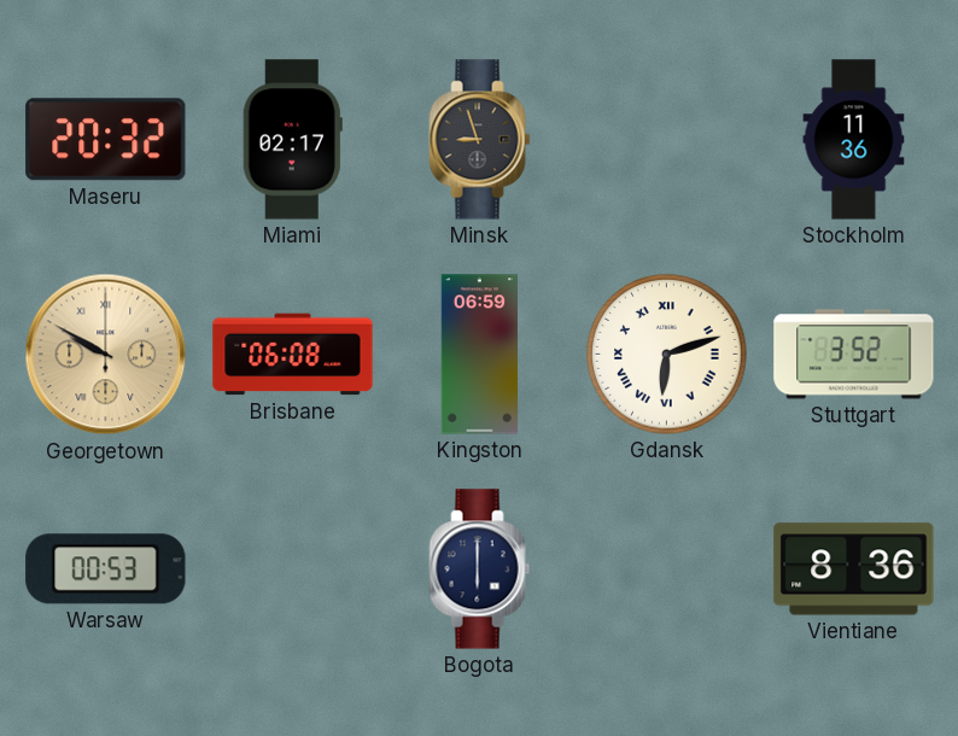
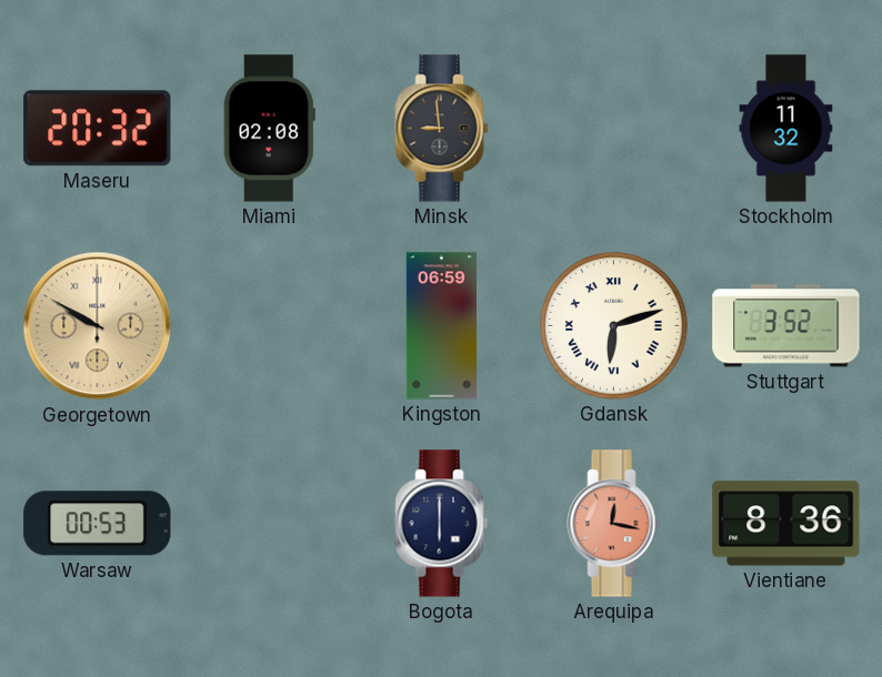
Miami: 02:17 -> 02:08
Minsk: 8:57 -> 8:59
Stockholm: 11:36 -> 11:32
Brisbane: 06:08 -> none
Arequipa: none -> 12:17
